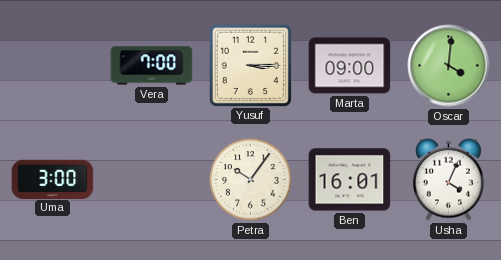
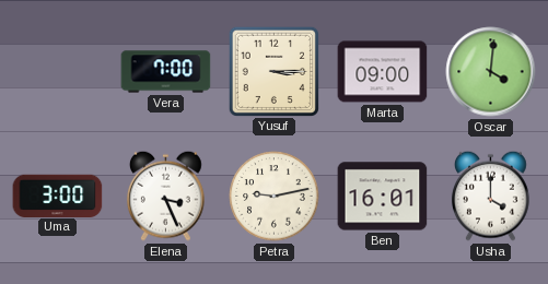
Elena: none -> 3:26
Petra: 10:06 -> 9:13
Usha: 4:04 -> 4:00
